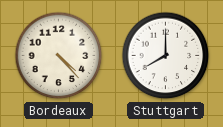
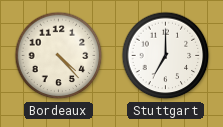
Stuttgart: 8:00 -> 7:00
